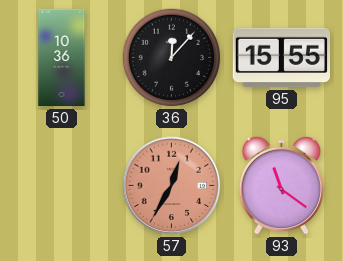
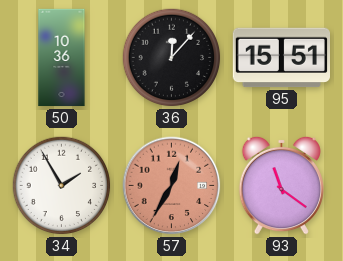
95: 15:55 -> 15:51
34: none -> 1:55
